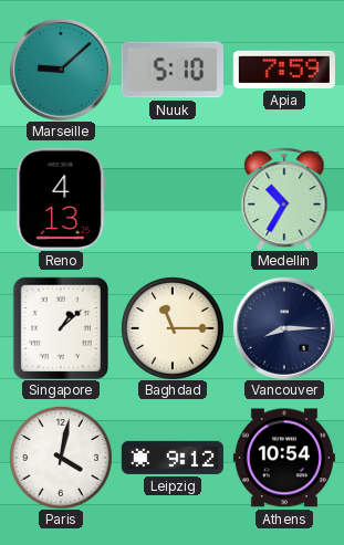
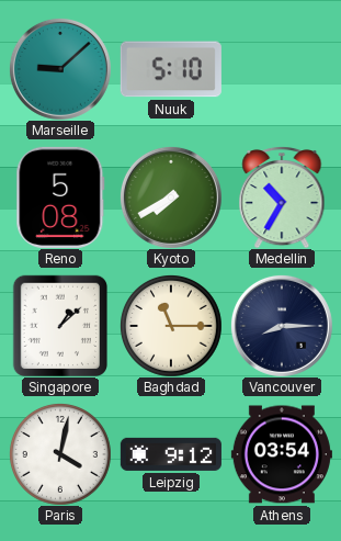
Apia: 7:59 -> none
Reno: 4:13 -> 5:08
Kyoto: none -> 7:40
Athens: 10:54 -> 03:54
